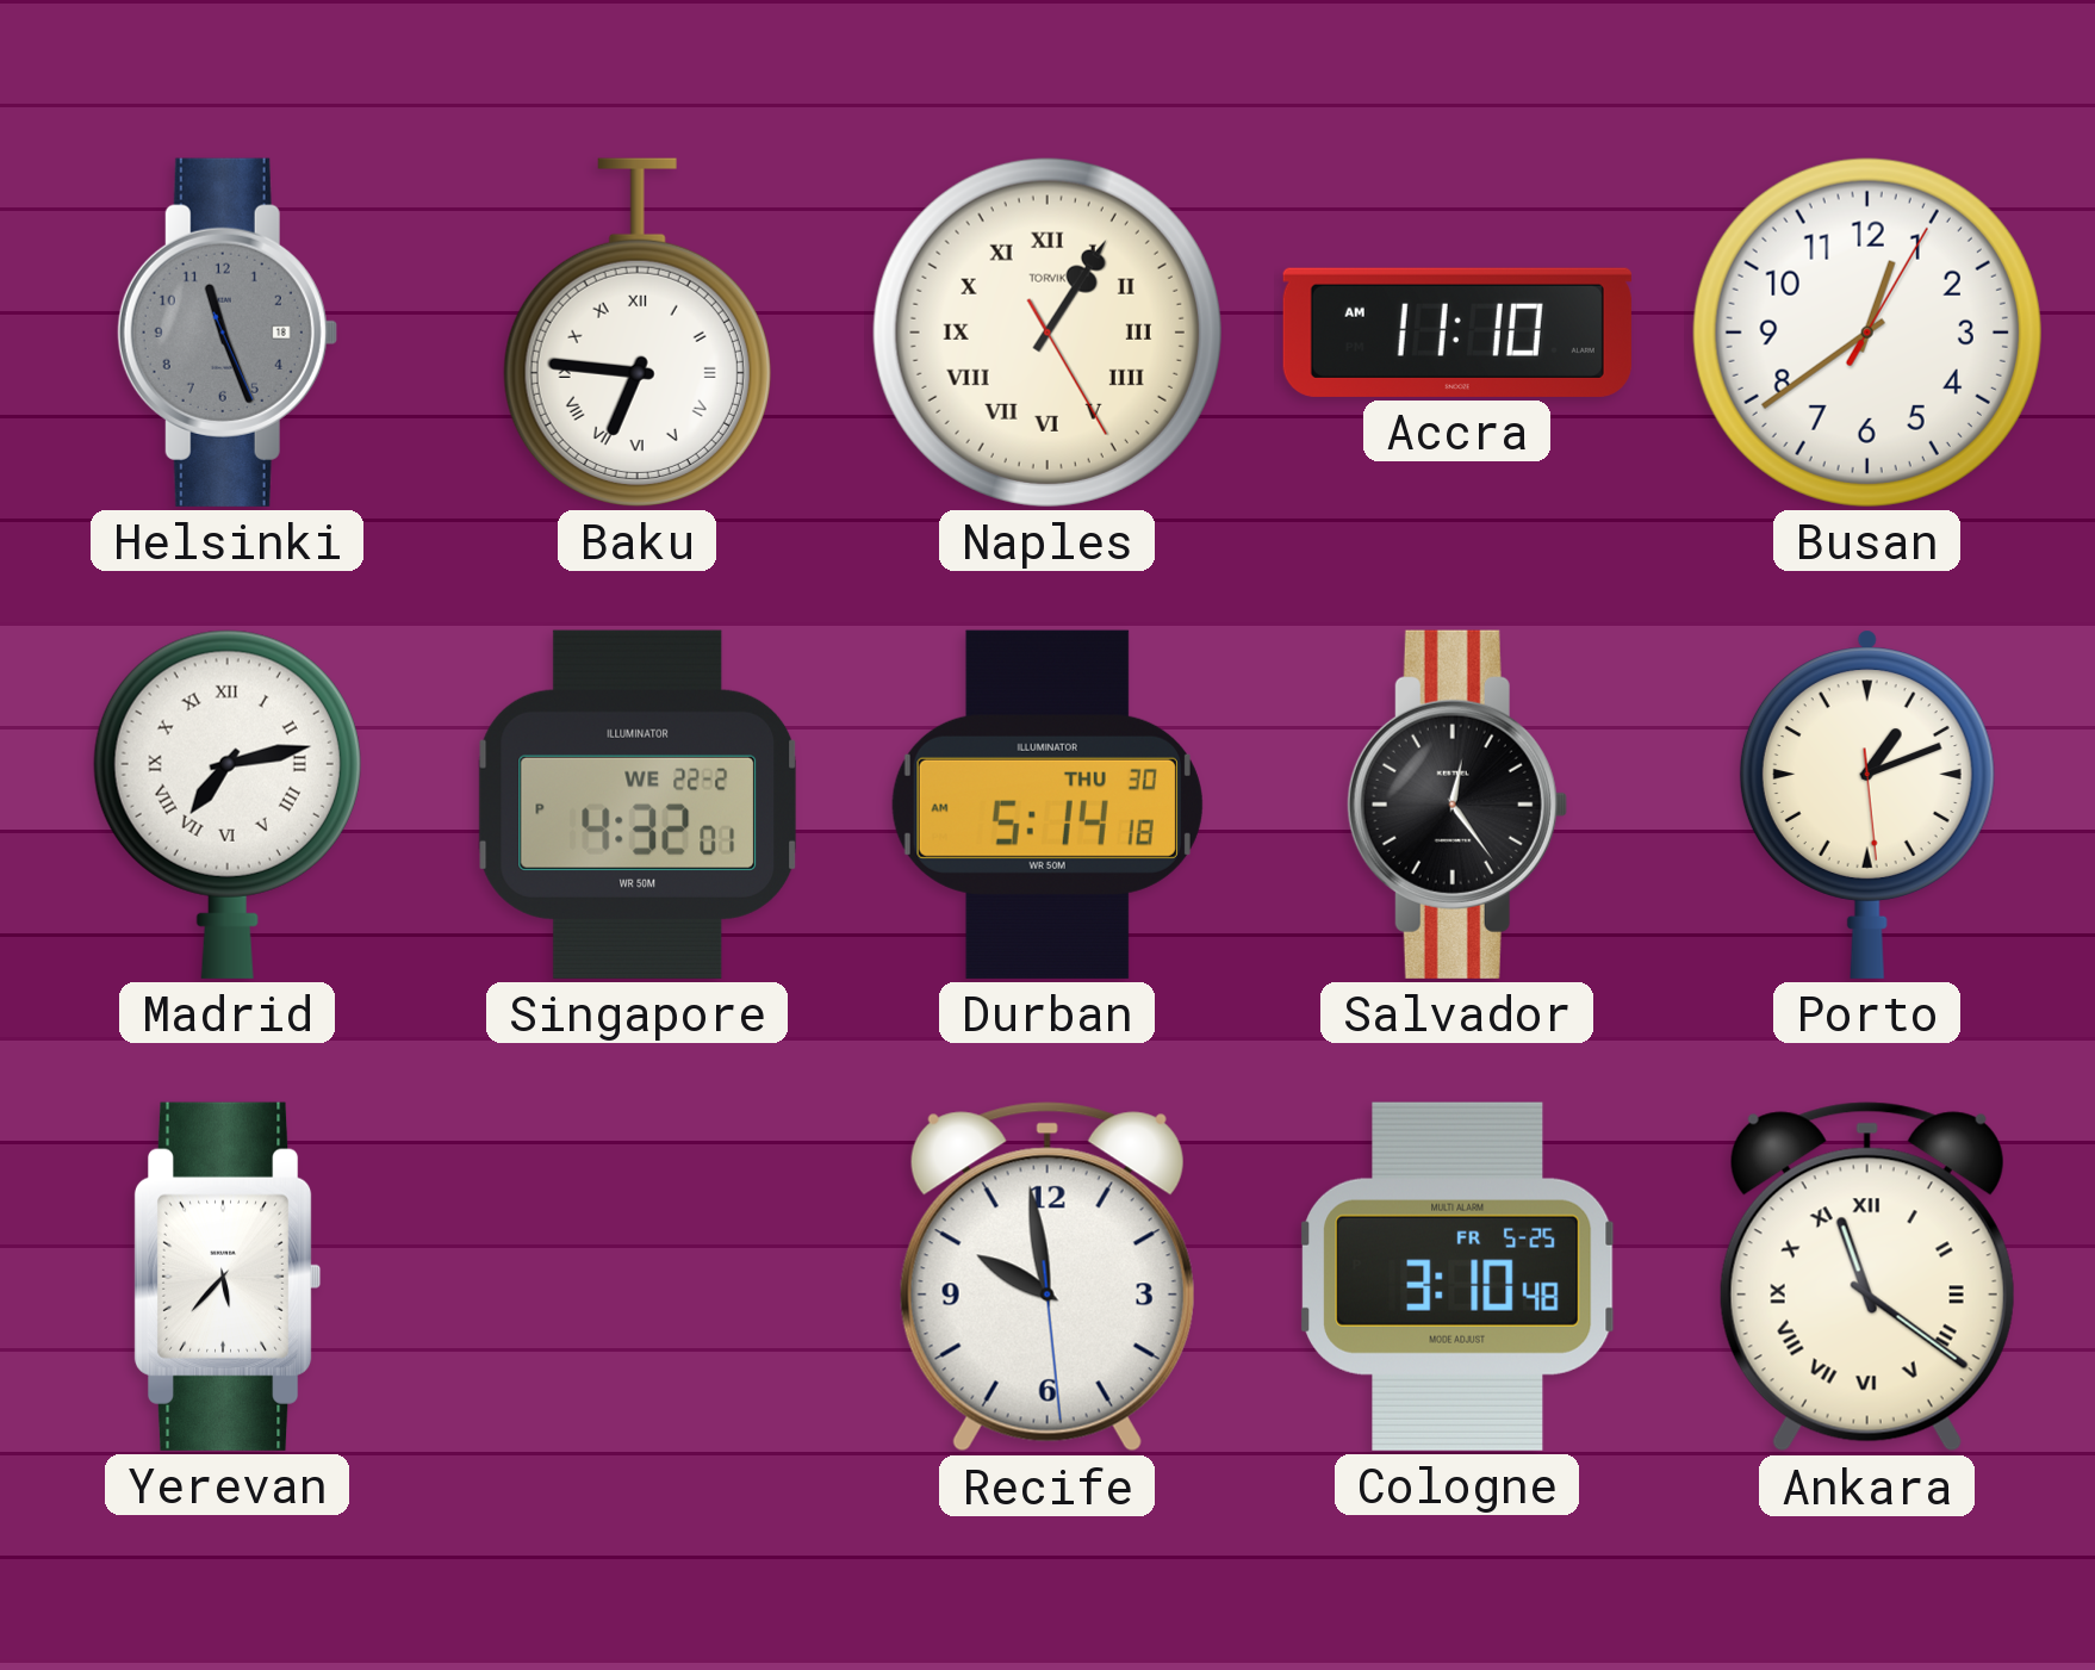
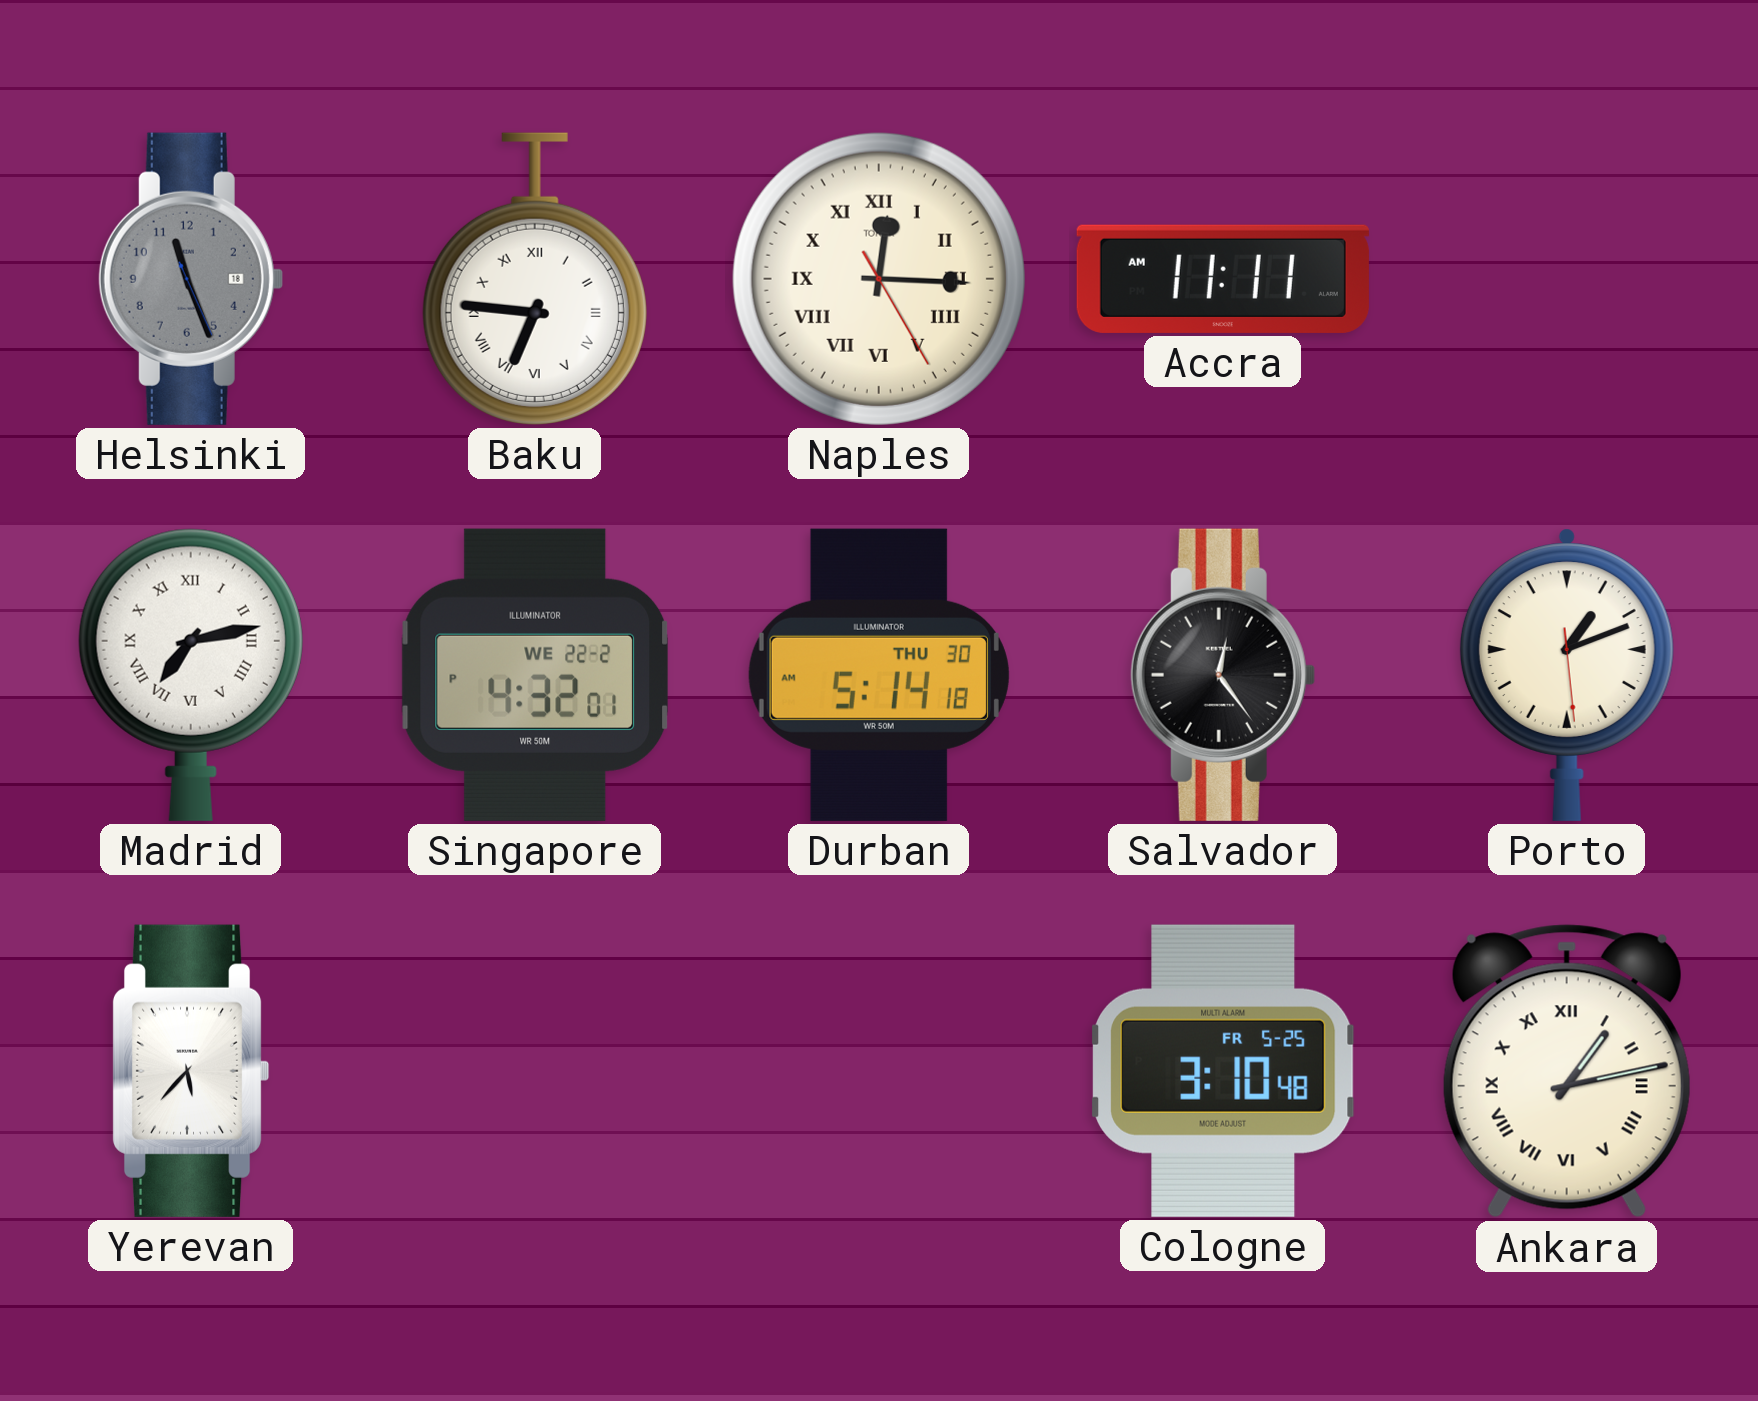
Naples: 1:05 -> 12:15
Accra: 11:10 -> 11:11
Busan: 12:39 -> none
Recife: 9:58 -> none
Ankara: 11:21 -> 1:13
